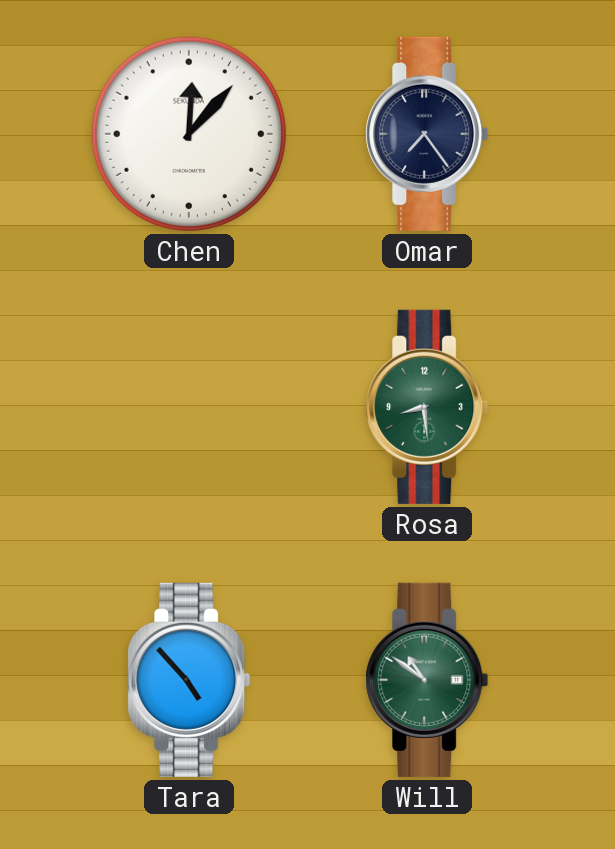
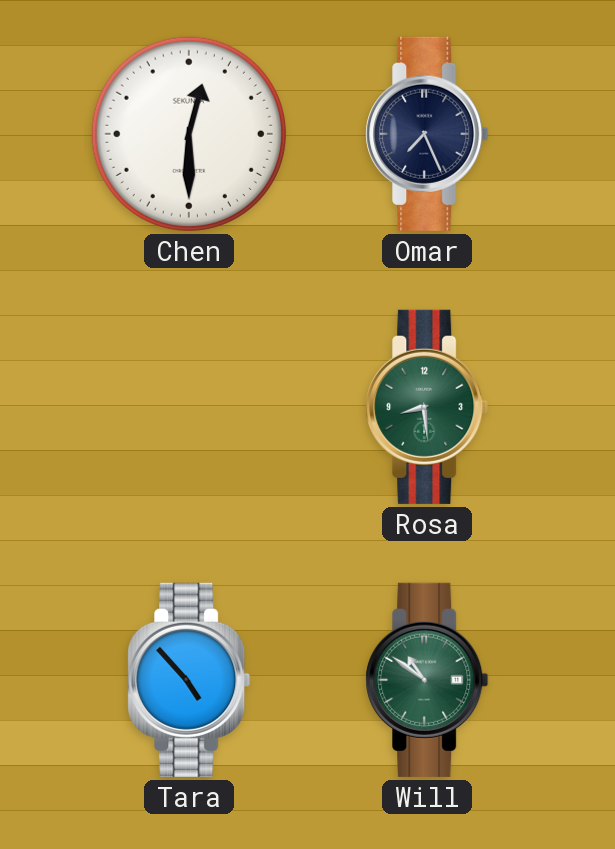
Chen: 12:07 -> 12:30
Omar: 7:24 -> 7:26
